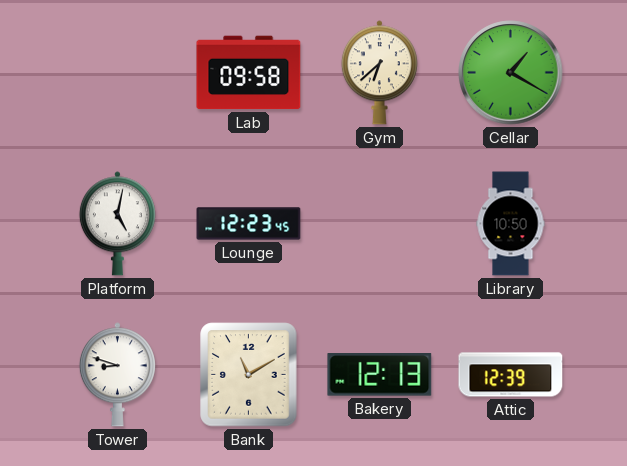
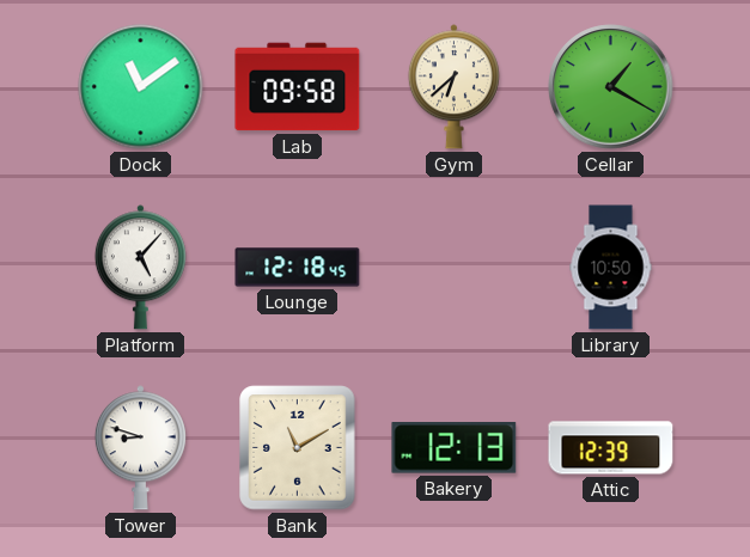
Dock: none -> 11:09
Platform: 5:02 -> 5:07
Lounge: 12:23 -> 12:18
